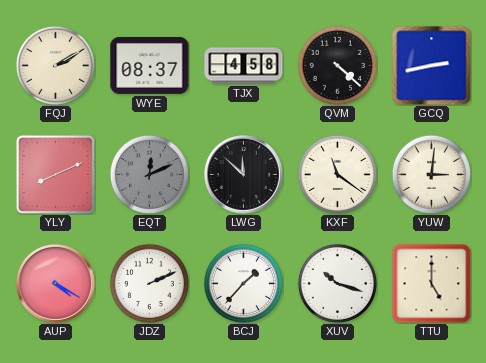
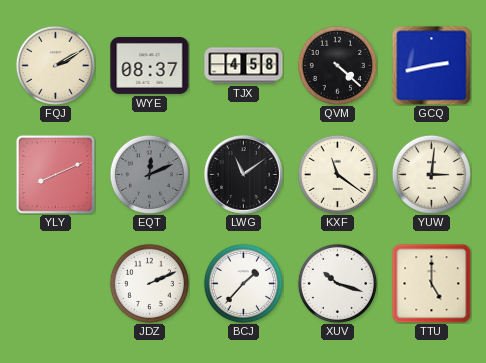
LWG: 11:52 -> 11:09
AUP: 4:20 -> none
